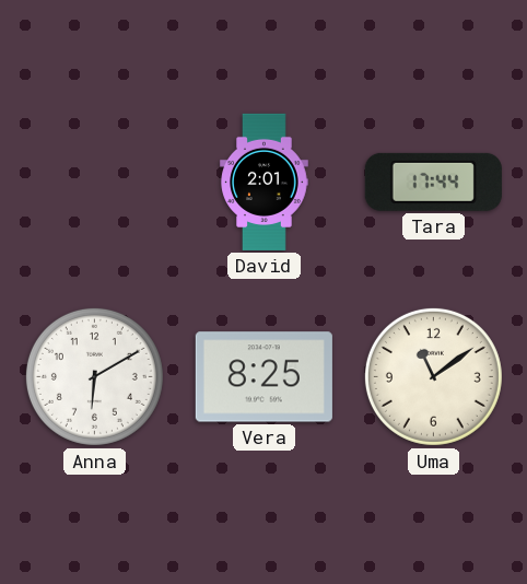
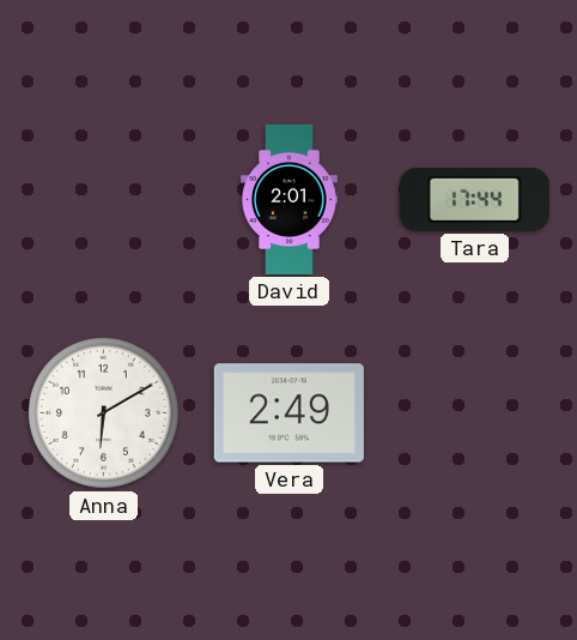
Vera: 8:25 -> 2:49
Uma: 11:09 -> none
